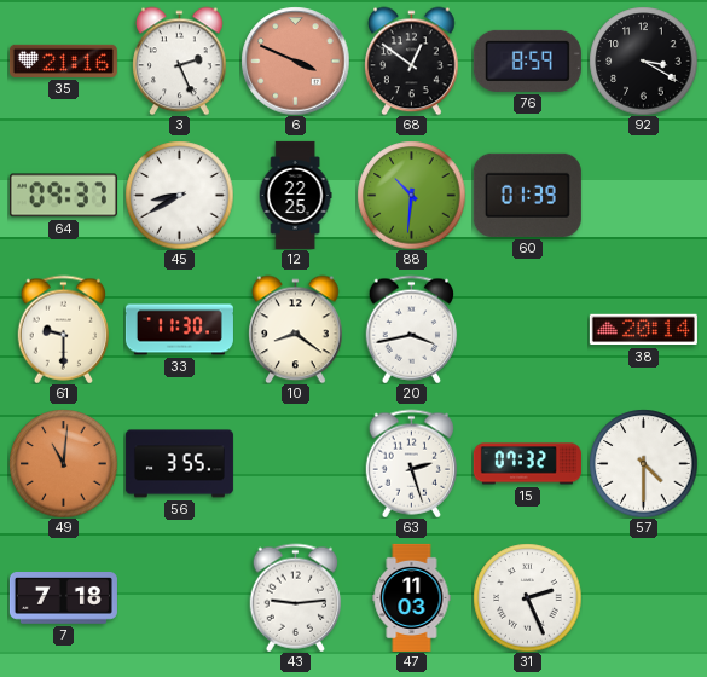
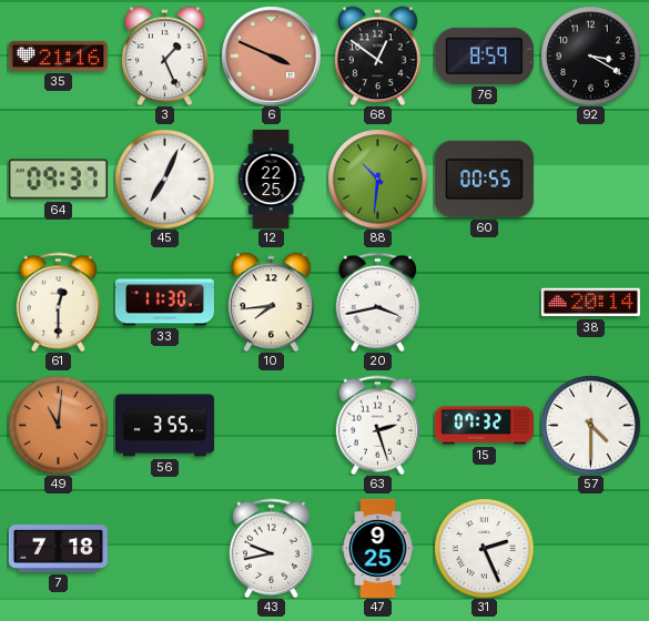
3: 2:26 -> 1:26
45: 8:40 -> 7:04
60: 01:39 -> 00:55
61: 9:30 -> 12:30
10: 8:21 -> 7:44
43: 9:14 -> 9:43
47: 11:03 -> 9:25
